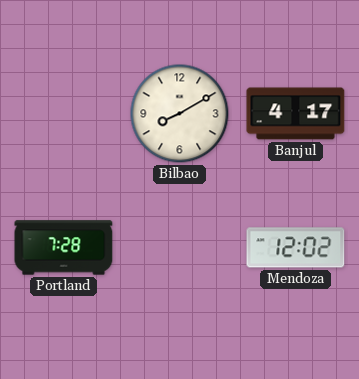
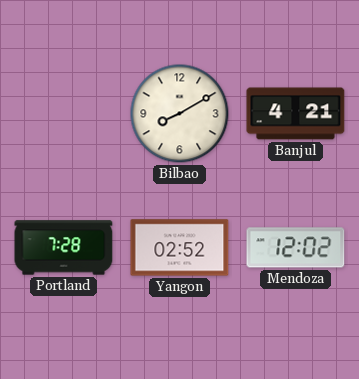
Banjul: 4:17 -> 4:21
Yangon: none -> 02:52
